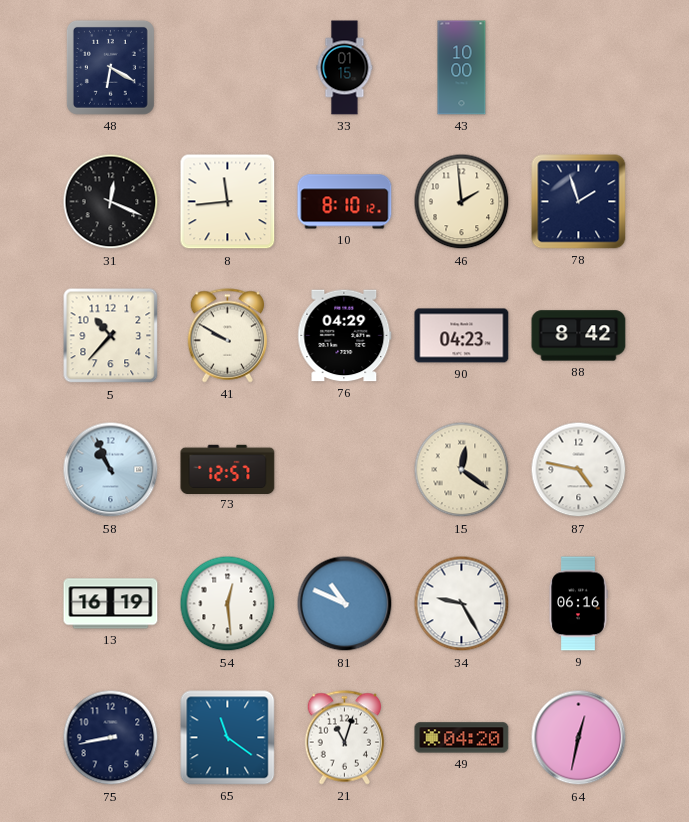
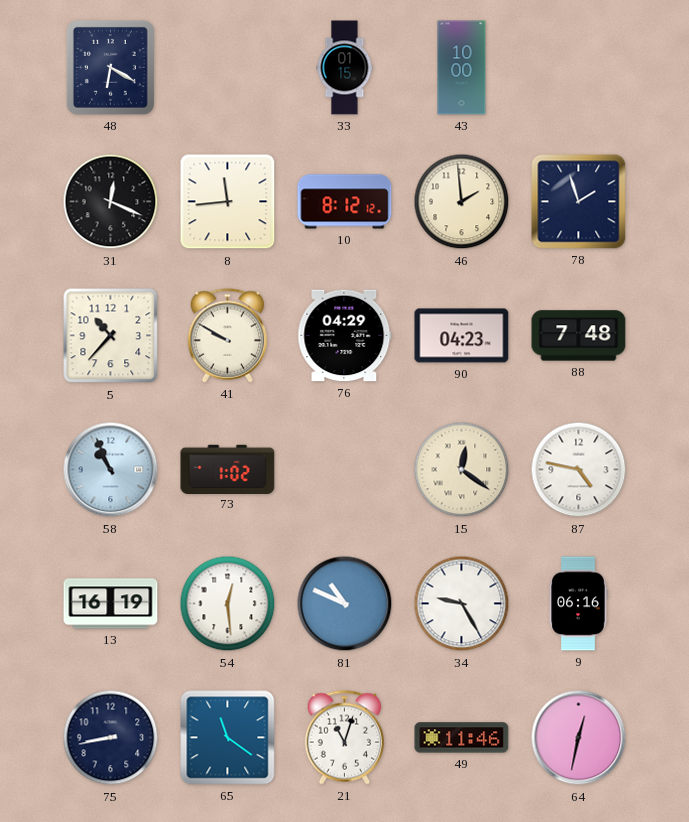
10: 8:10 -> 8:12
88: 8:42 -> 7:48
73: 12:57 -> 1:02
49: 04:20 -> 11:46
